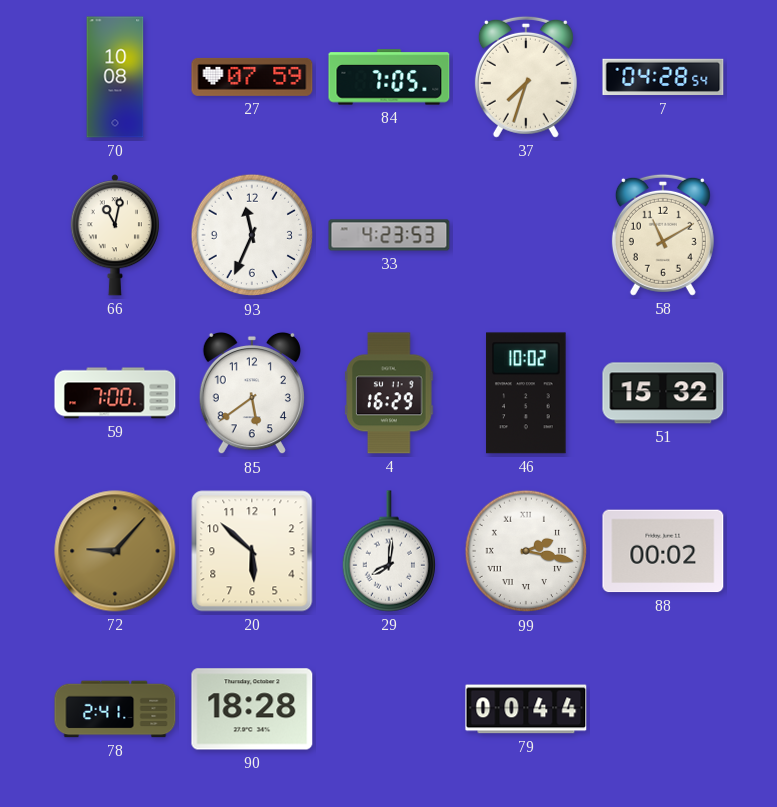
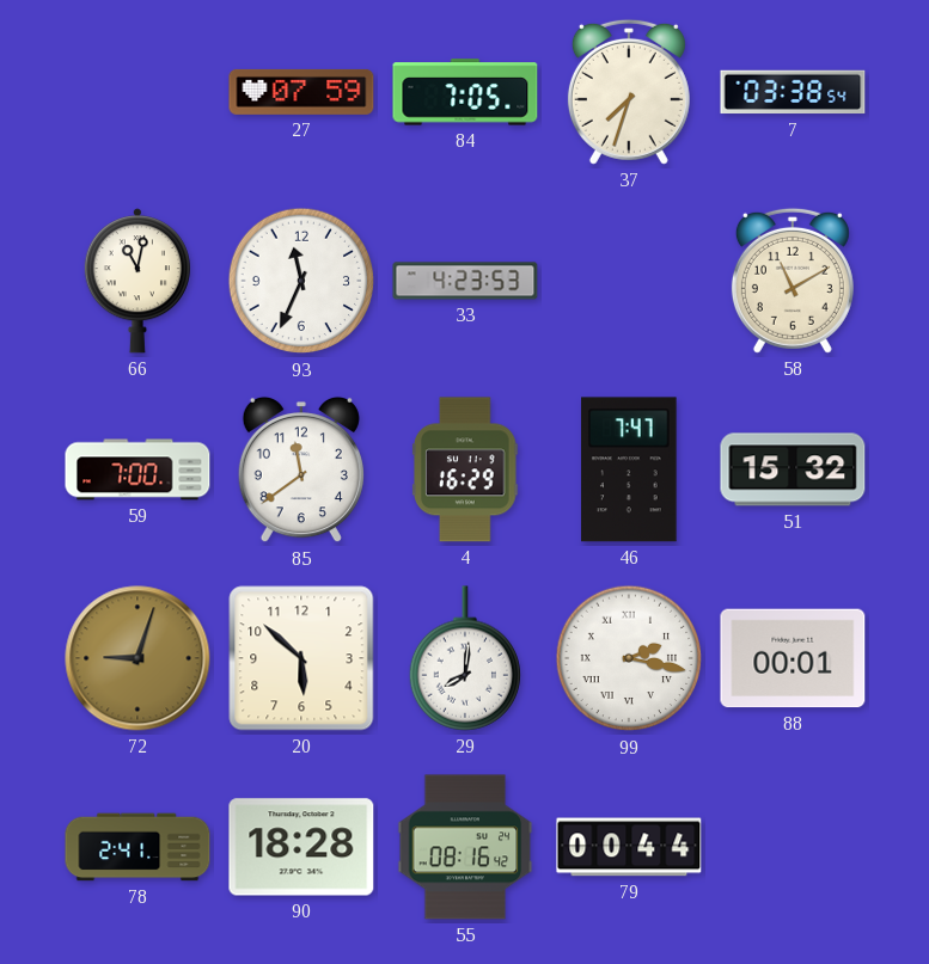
70: 10:08 -> none
7: 04:28 -> 03:38
85: 5:39 -> 11:39
46: 10:02 -> 7:47
72: 9:07 -> 9:03
88: 00:02 -> 00:01
55: none -> 08:16
